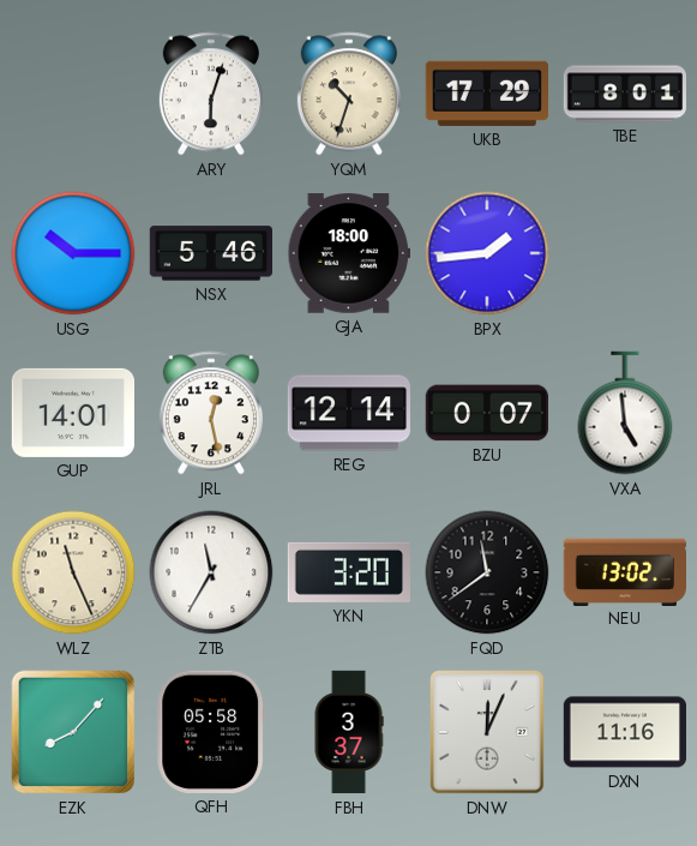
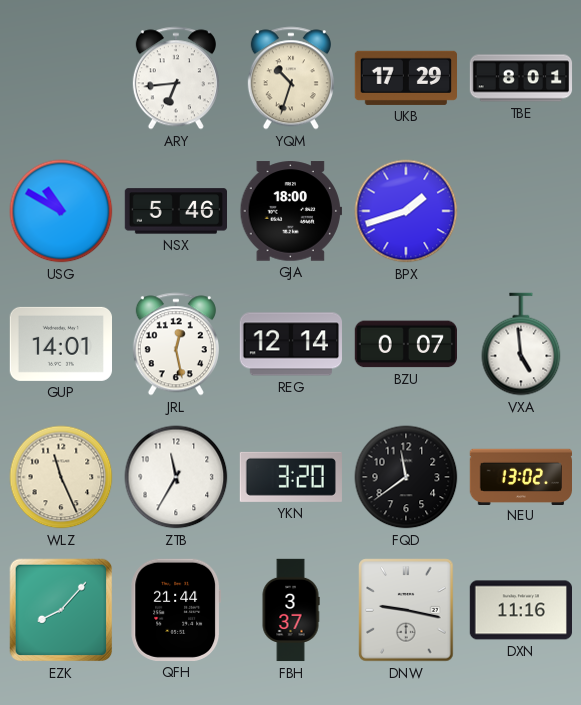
ARY: 6:03 -> 6:44
USG: 10:15 -> 10:50
BPX: 1:44 -> 1:42
QFH: 05:58 -> 21:44
DNW: 12:04 -> 9:17
